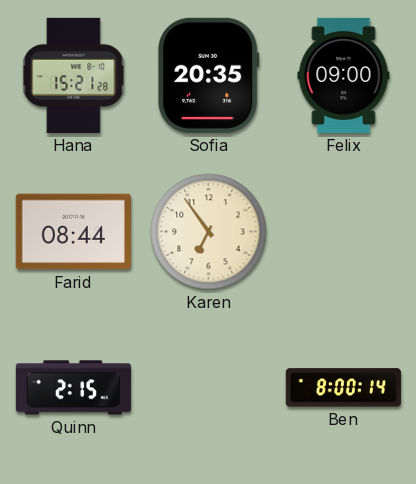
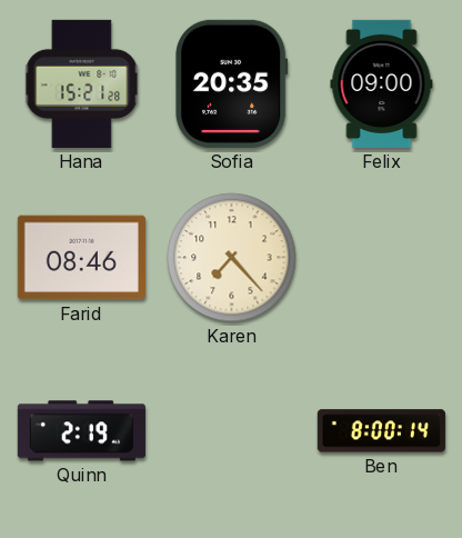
Farid: 08:44 -> 08:46
Karen: 6:54 -> 7:23
Quinn: 2:15 -> 2:19
